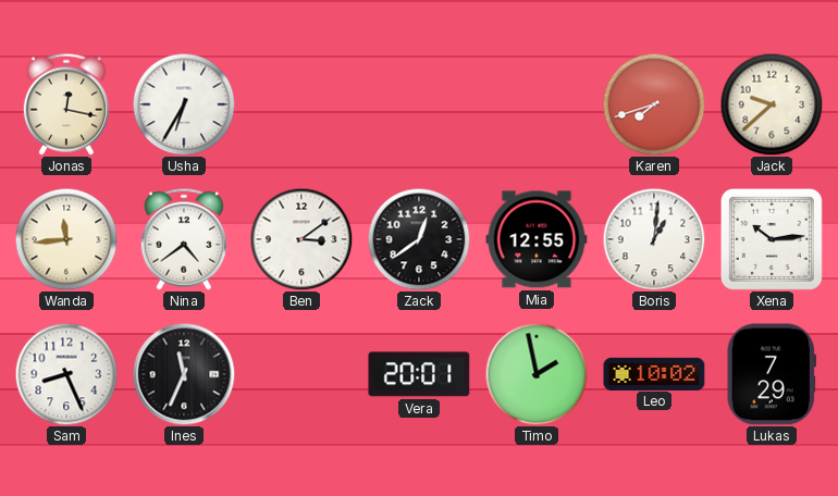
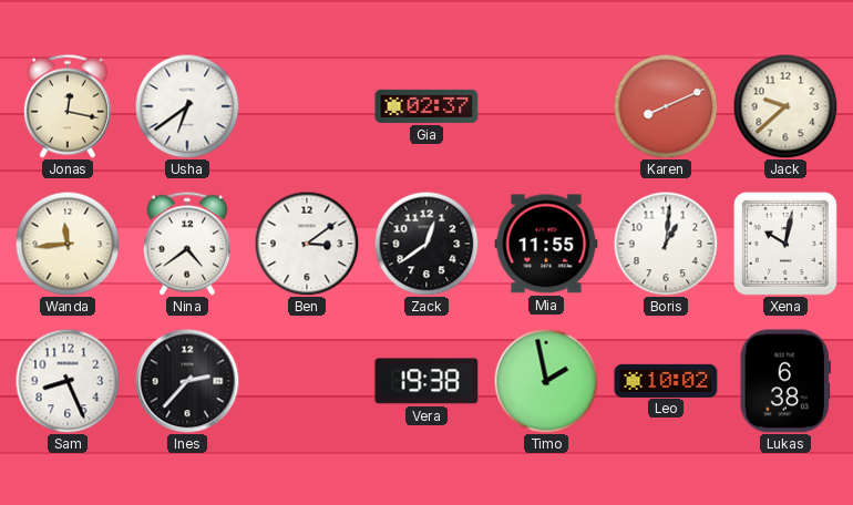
Usha: 6:35 -> 6:39
Gia: none -> 02:37
Karen: 7:42 -> 8:11
Mia: 12:55 -> 11:55
Xena: 10:14 -> 10:02
Ines: 11:34 -> 2:37
Vera: 20:01 -> 19:38
Lukas: 7:29 -> 6:38
